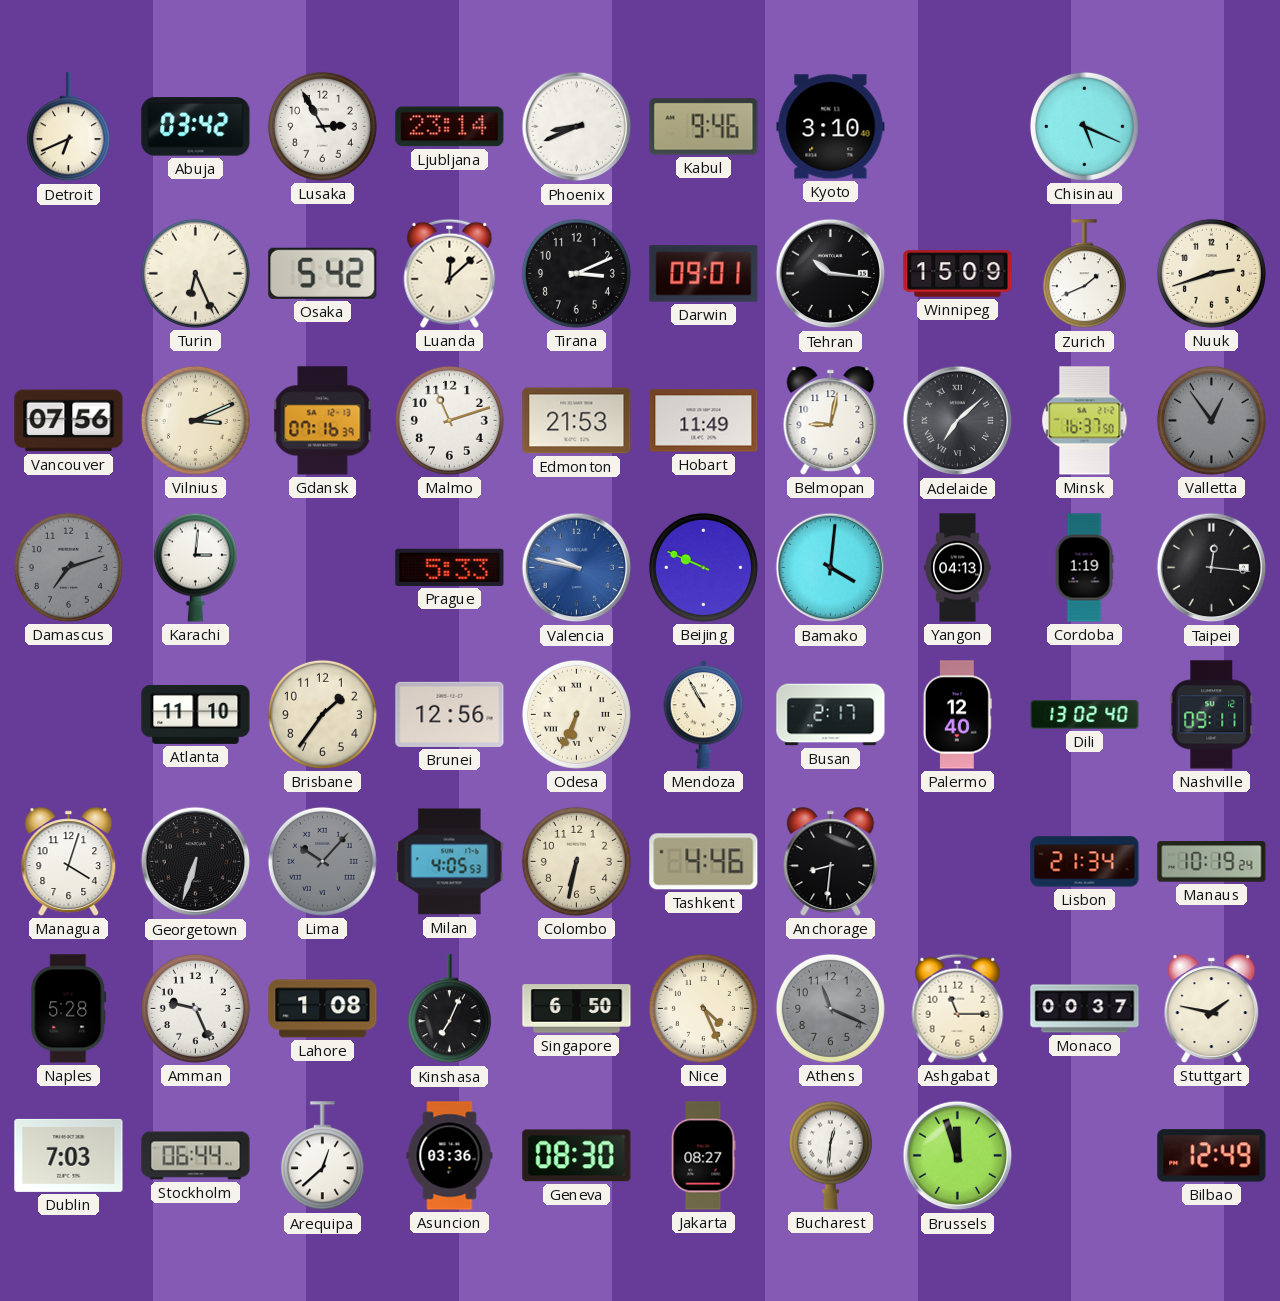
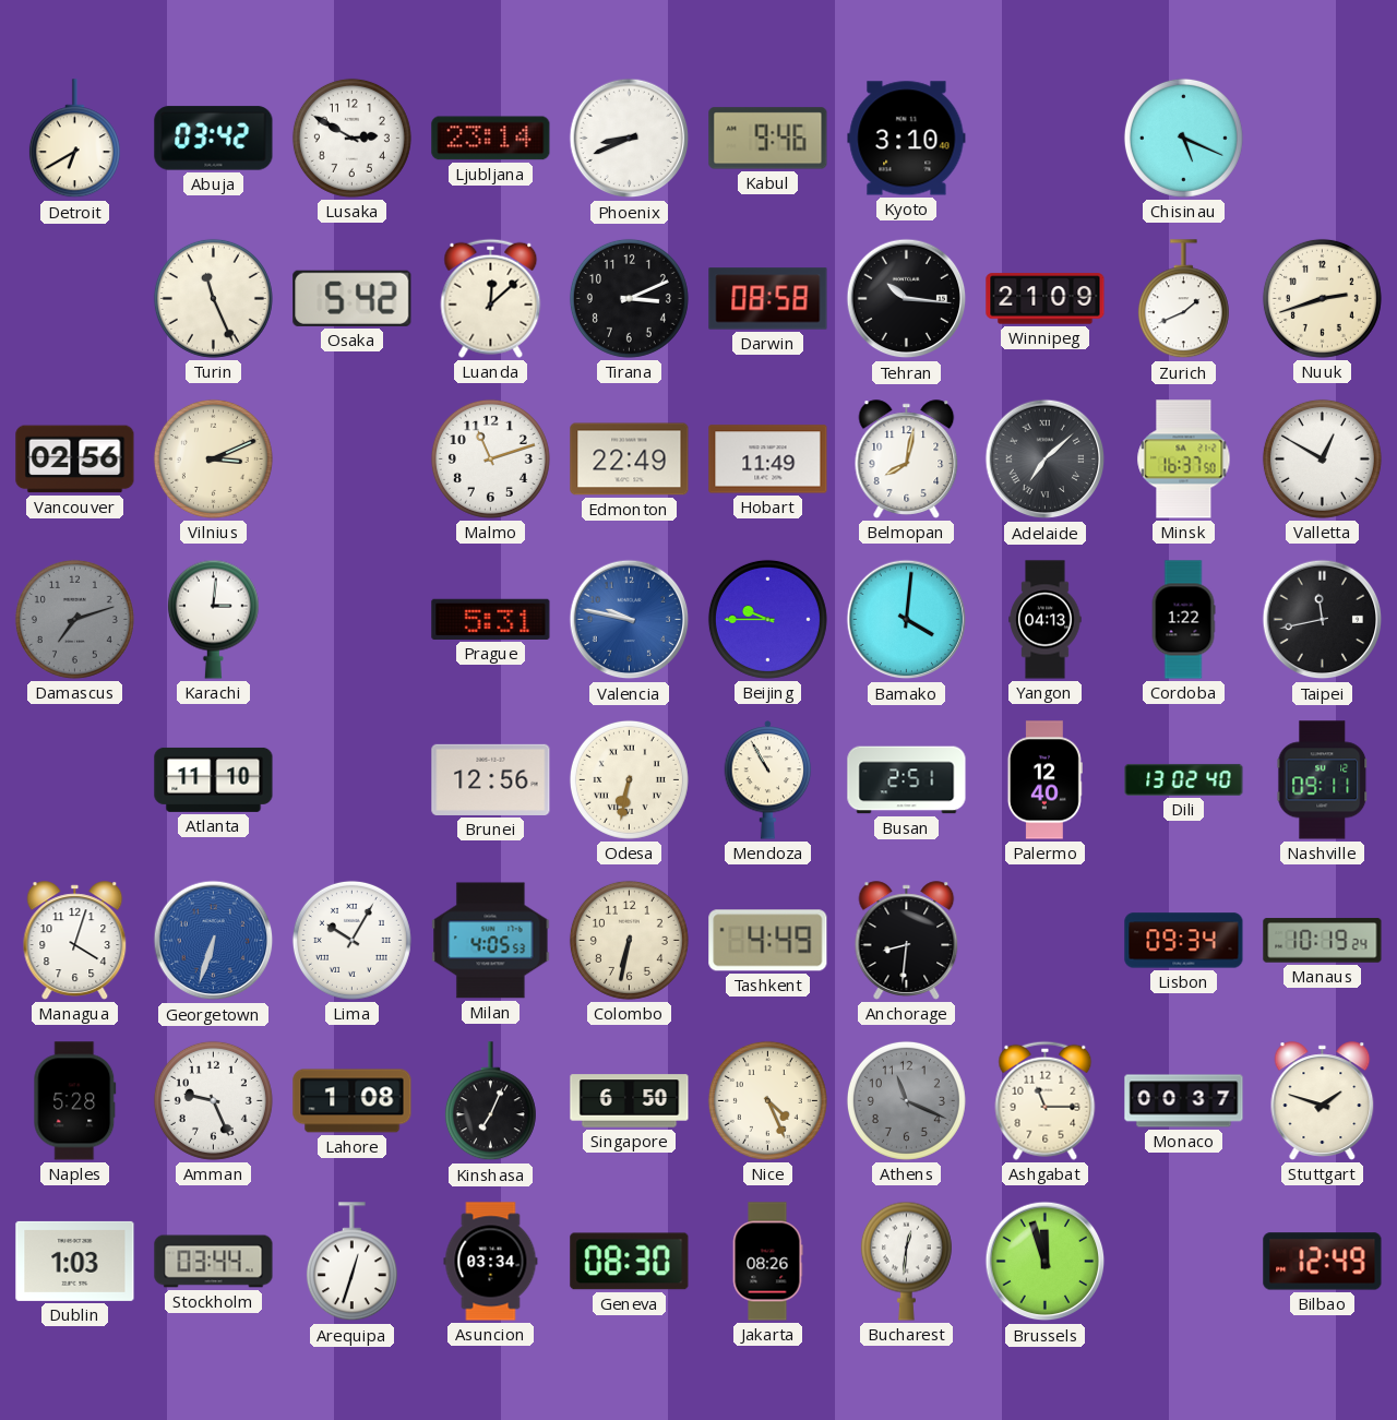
Detroit: 6:41 -> 6:40
Lusaka: 2:55 -> 2:50
Turin: 6:26 -> 11:26
Darwin: 09:01 -> 08:58
Winnipeg: 15:09 -> 21:09
Vancouver: 07:56 -> 02:56
Gdansk: 07:16 -> none
Edmonton: 21:53 -> 22:49
Belmopan: 9:02 -> 8:02
Valletta: 12:54 -> 12:50
Valletta dial: grey -> white
Prague: 5:33 -> 5:31
Beijing: 9:49 -> 9:45
Cordoba: 1:19 -> 1:22
Taipei: 12:16 -> 11:43
Brisbane: 1:36 -> none
Odesa: 6:34 -> 6:32
Busan: 2:17 -> 2:51
Georgetown dial: black -> blue
Lima: 10:07 -> 10:05
Lima dial: grey -> white
Tashkent: 4:46 -> 4:49
Lisbon: 21:34 -> 09:34
Stuttgart: 1:47 -> 1:48
Dublin: 7:03 -> 1:03
Stockholm: 06:44 -> 03:44
Arequipa: 12:38 -> 12:33
Asuncion: 03:36 -> 03:34
Jakarta: 08:27 -> 08:26
